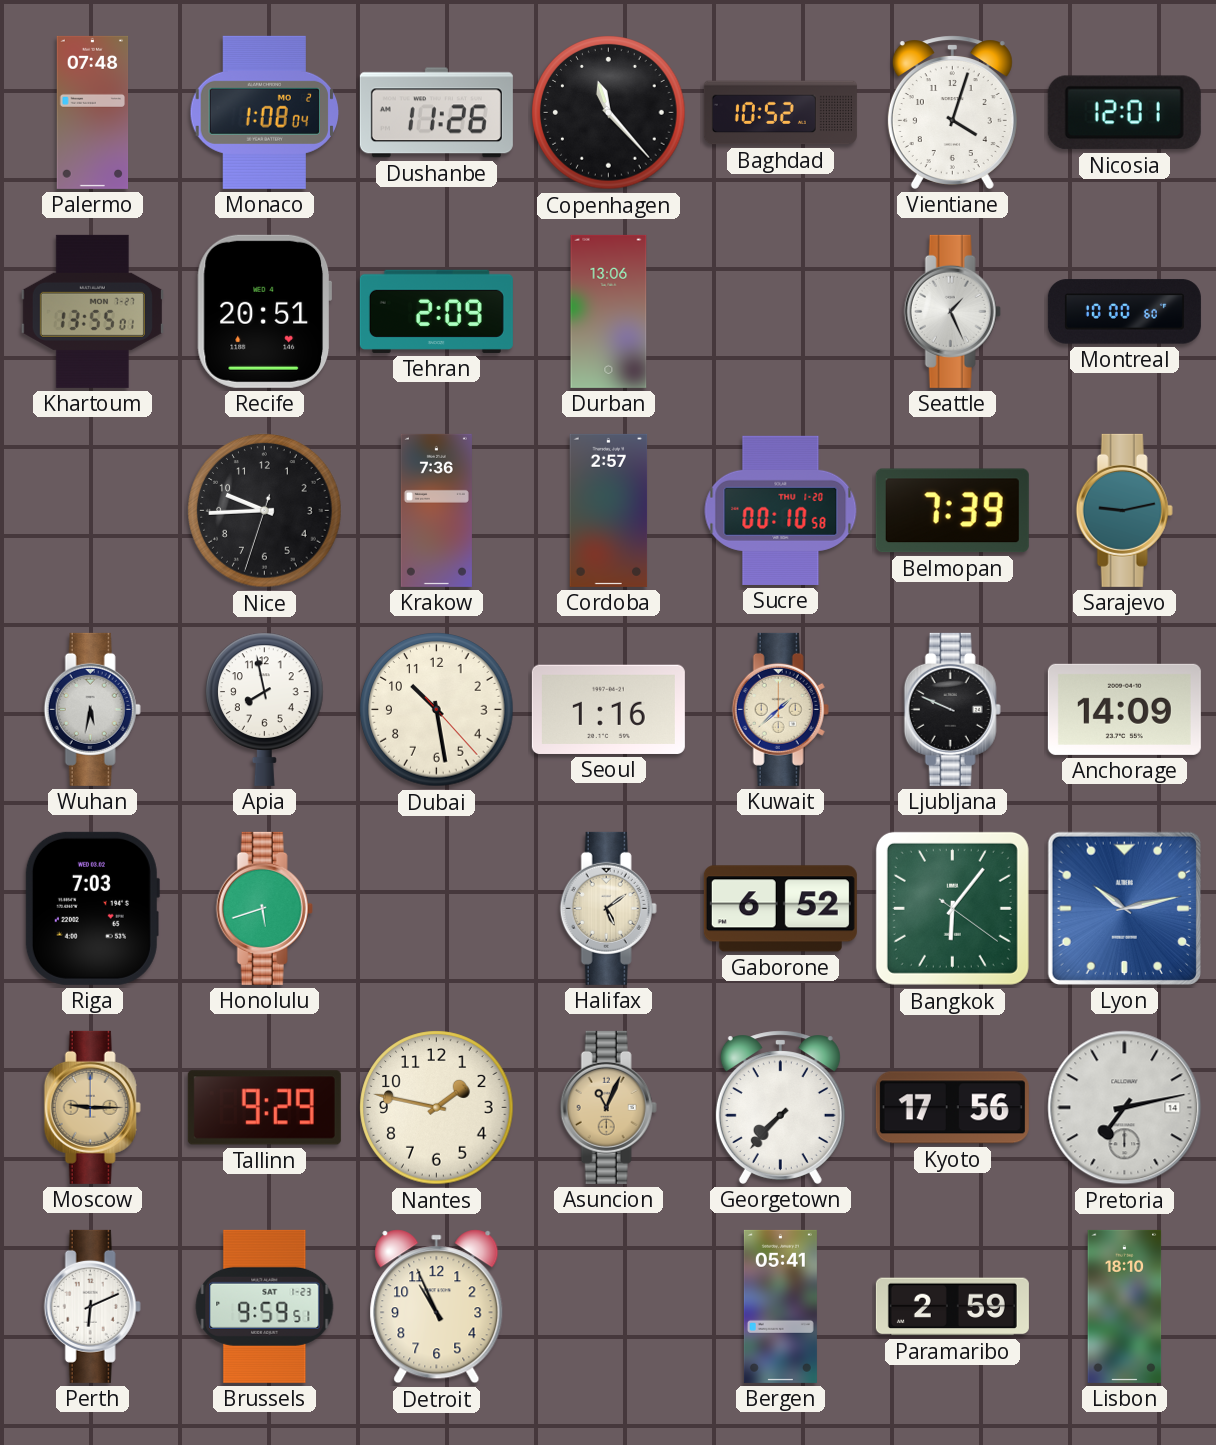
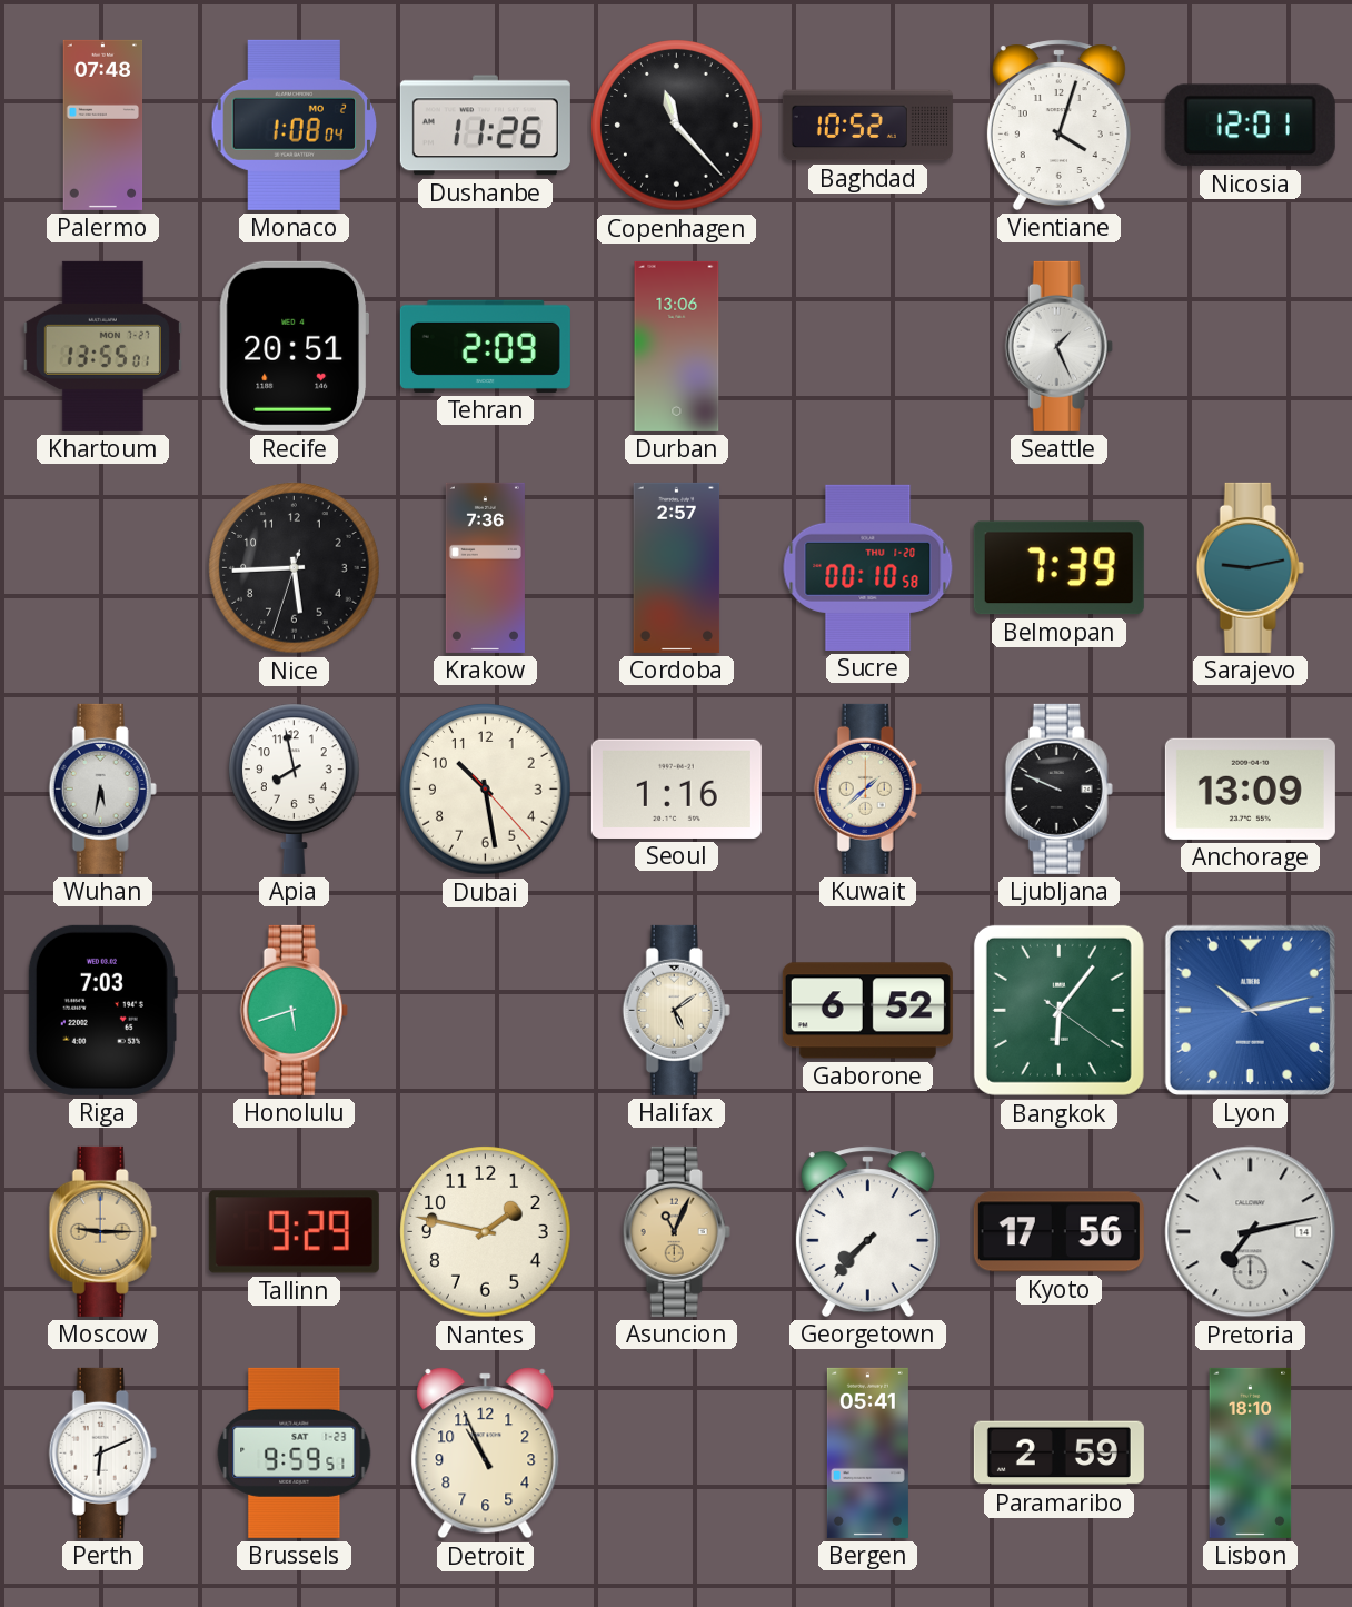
Montreal: 10:00 -> none
Nice: 9:44 -> 5:44
Anchorage: 14:09 -> 13:09
